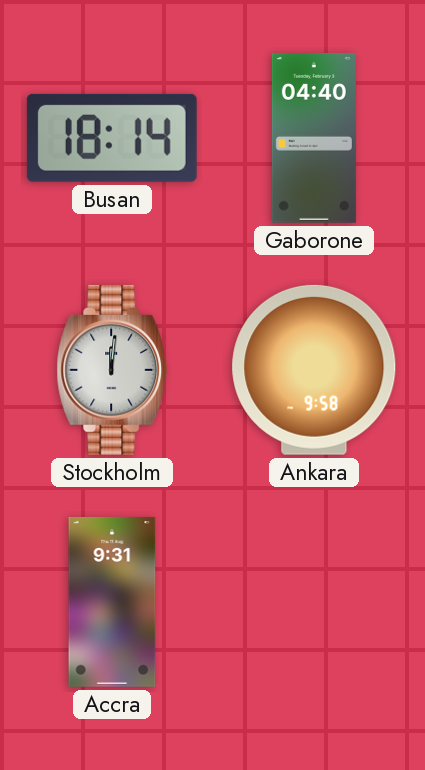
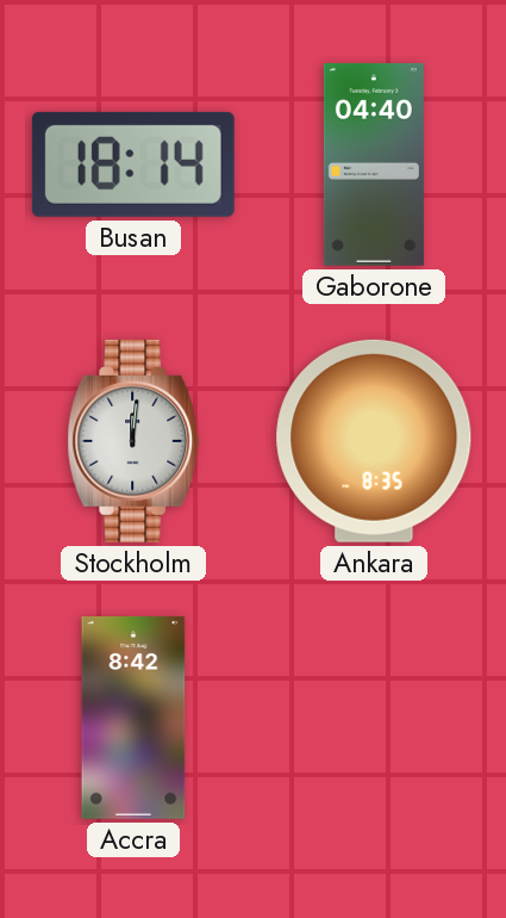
Ankara: 9:58 -> 8:35
Accra: 9:31 -> 8:42
